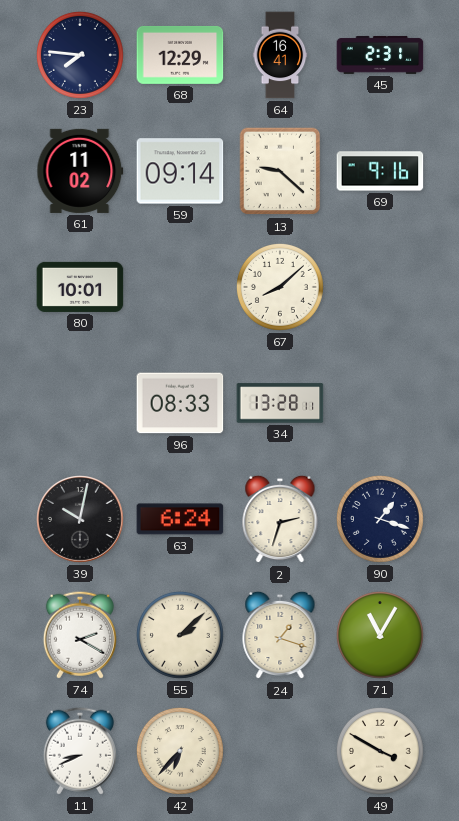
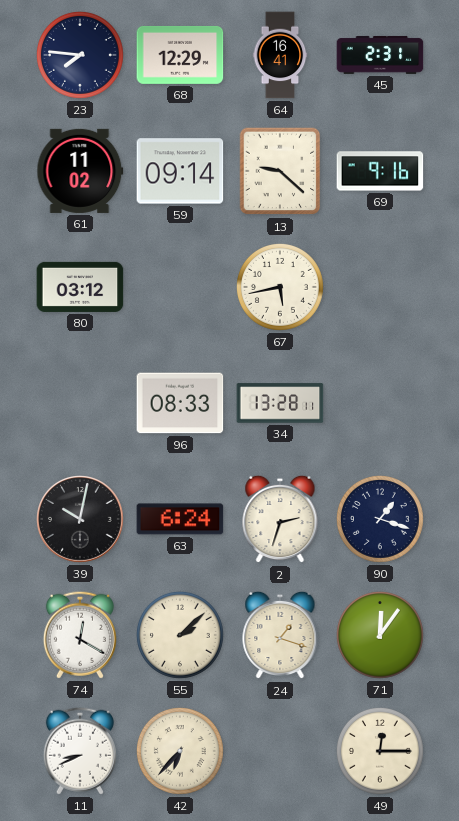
80: 10:01 -> 03:12
67: 8:08 -> 5:43
74: 2:20 -> 12:20
71: 11:05 -> 12:06
49: 3:50 -> 12:15
